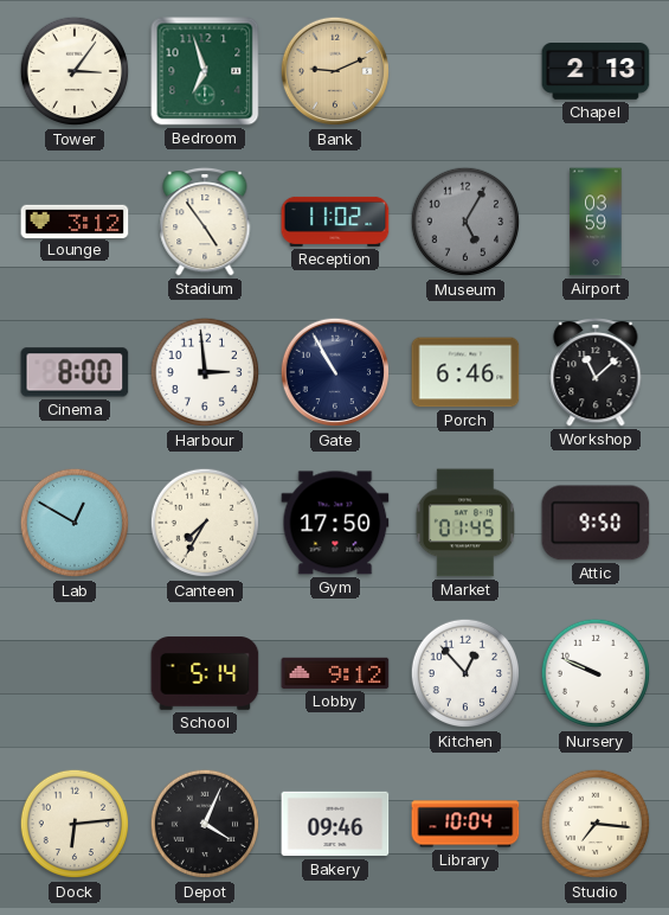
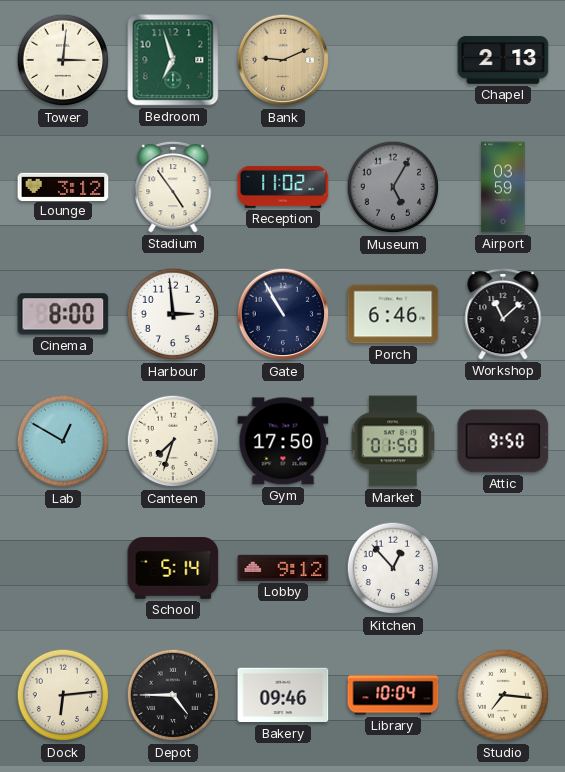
Tower: 3:06 -> 3:01
Canteen: 7:35 -> 7:33
Market: 01:45 -> 01:50
Nursery: 9:49 -> none
Depot: 4:04 -> 4:45
